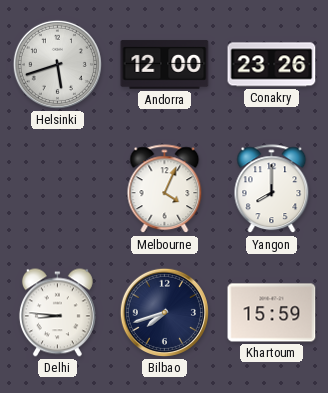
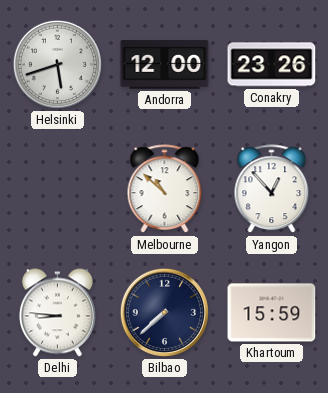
Melbourne: 4:04 -> 10:52
Yangon: 8:00 -> 12:53
Bilbao: 7:42 -> 7:38
